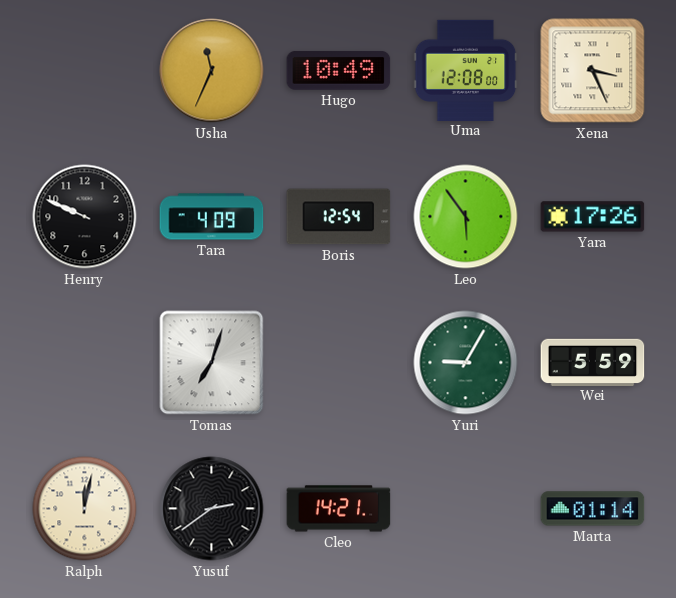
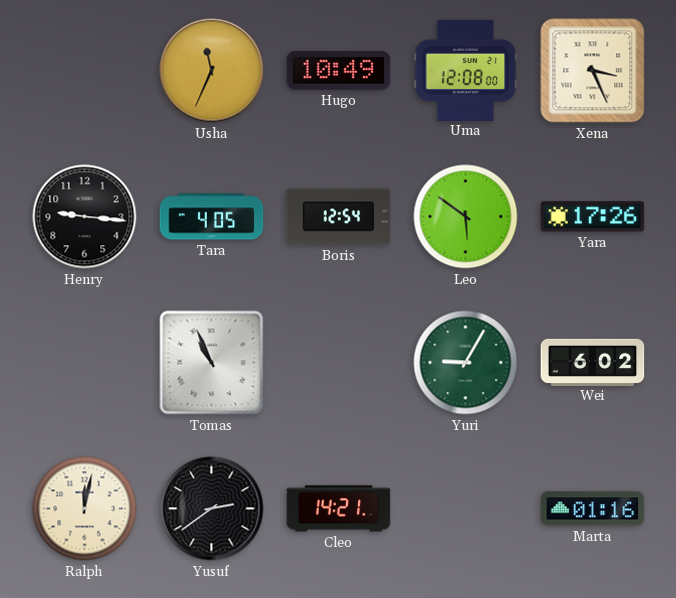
Henry: 9:49 -> 9:16
Tara: 4:09 -> 4:05
Leo: 5:54 -> 5:51
Tomas: 7:03 -> 10:56
Wei: 5:59 -> 6:02
Marta: 01:14 -> 01:16
